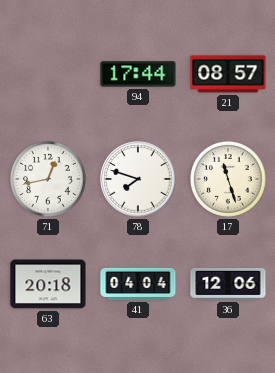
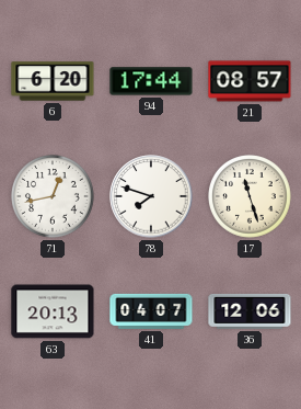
6: none -> 6:20
63: 20:18 -> 20:13
41: 04:04 -> 04:07
